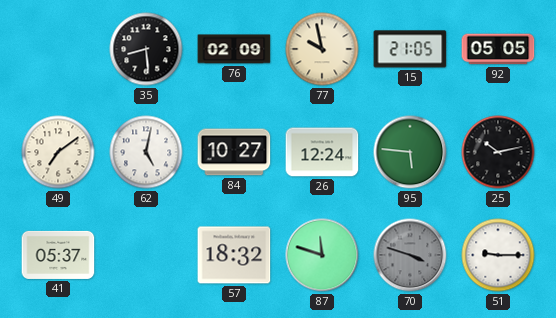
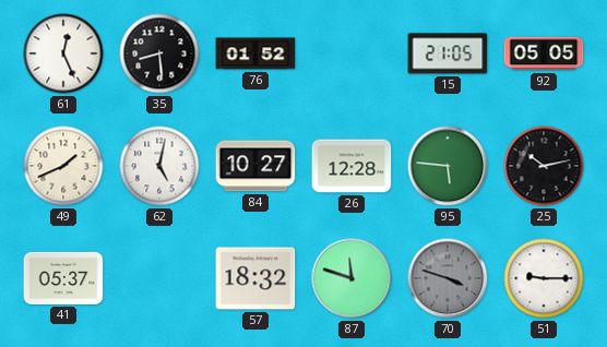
61: none -> 12:26
76: 02:09 -> 01:52
77: 9:58 -> none
49: 7:09 -> 1:41
26: 12:24 -> 12:28
